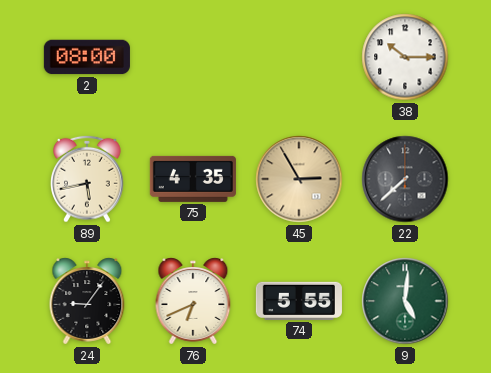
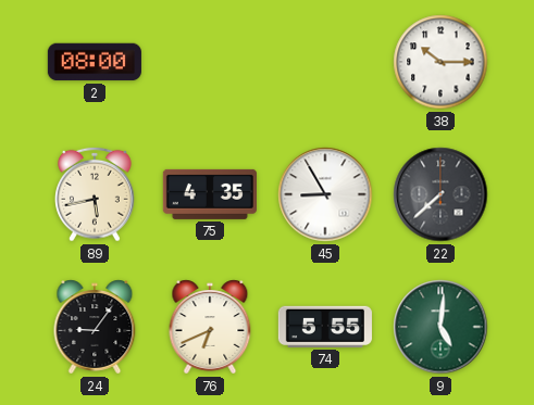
45: 2:55 -> 8:55
45 dial: champagne -> white
